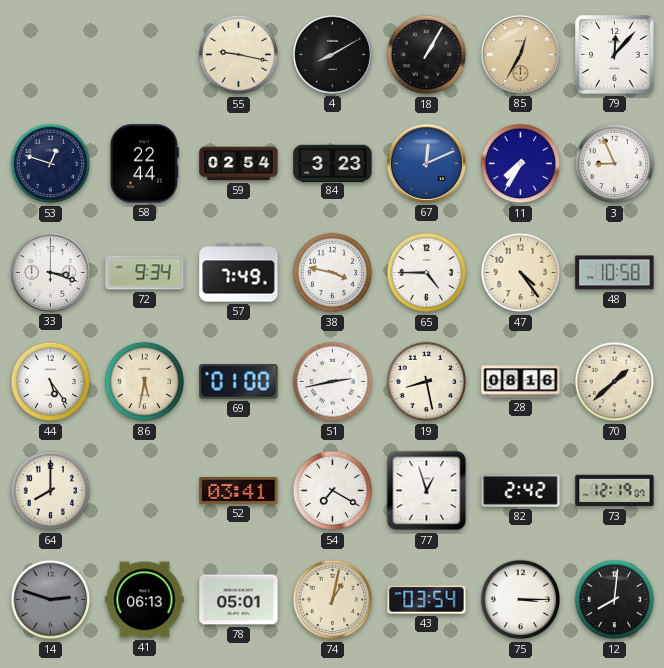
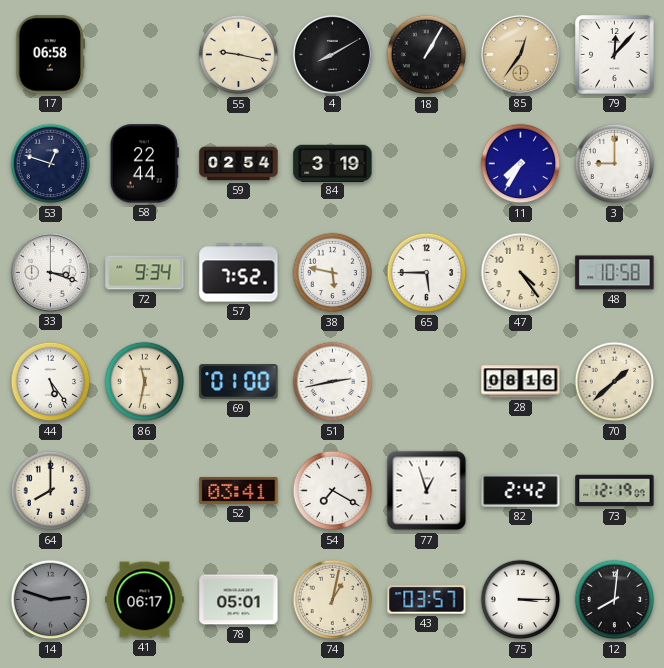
17: none -> 06:58
85: 12:35 -> 12:36
84: 3:23 -> 3:19
67: 12:11 -> none
3: 8:56 -> 9:00
57: 7:49 -> 7:52
38: 3:47 -> 5:47
65: 4:45 -> 5:45
86: 5:32 -> 11:32
19: 8:28 -> none
41: 06:13 -> 06:17
43: 03:54 -> 03:57
